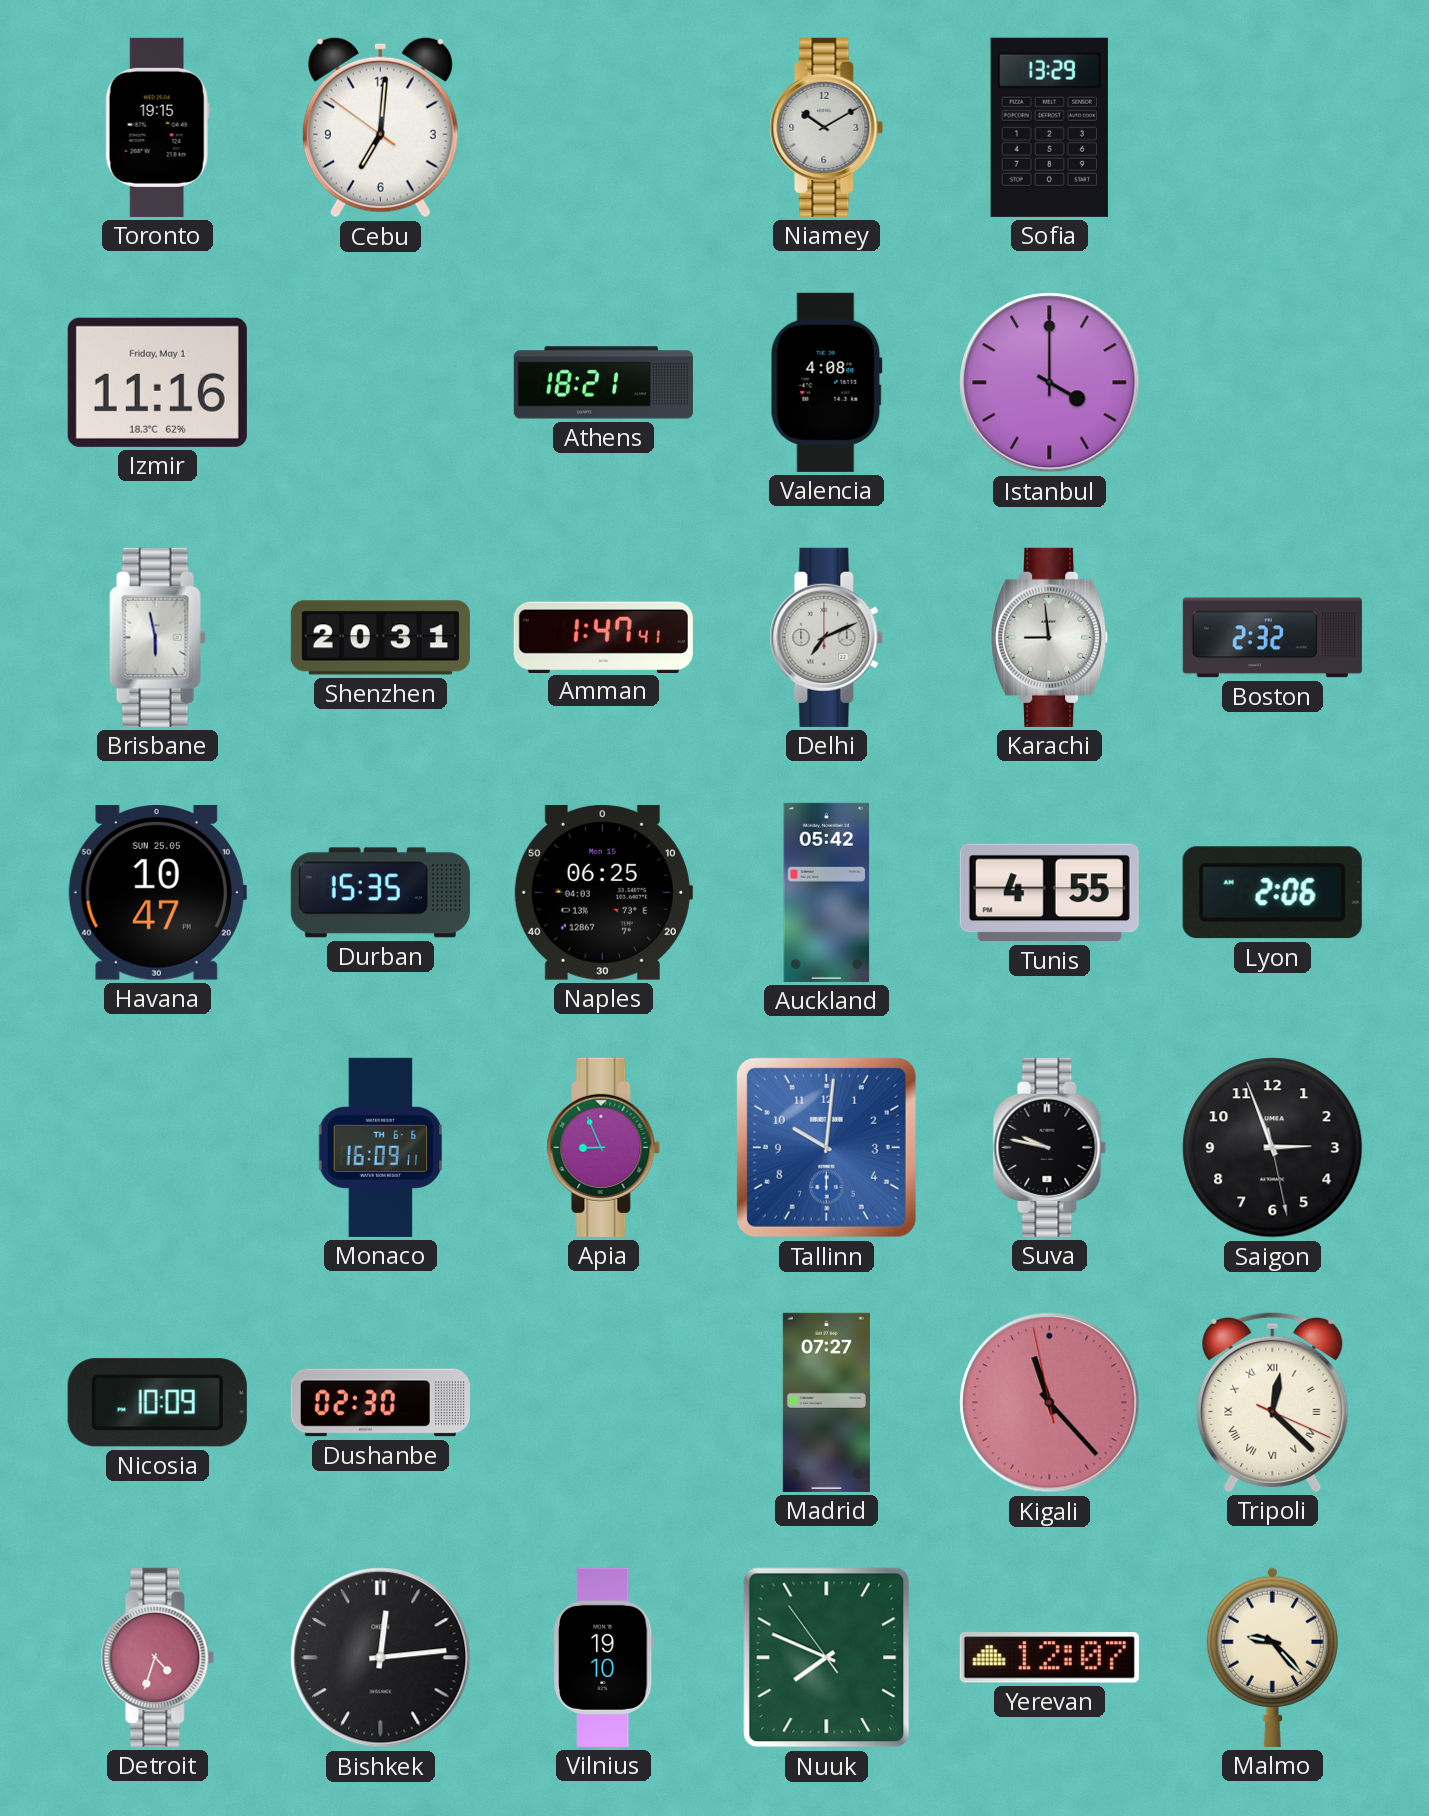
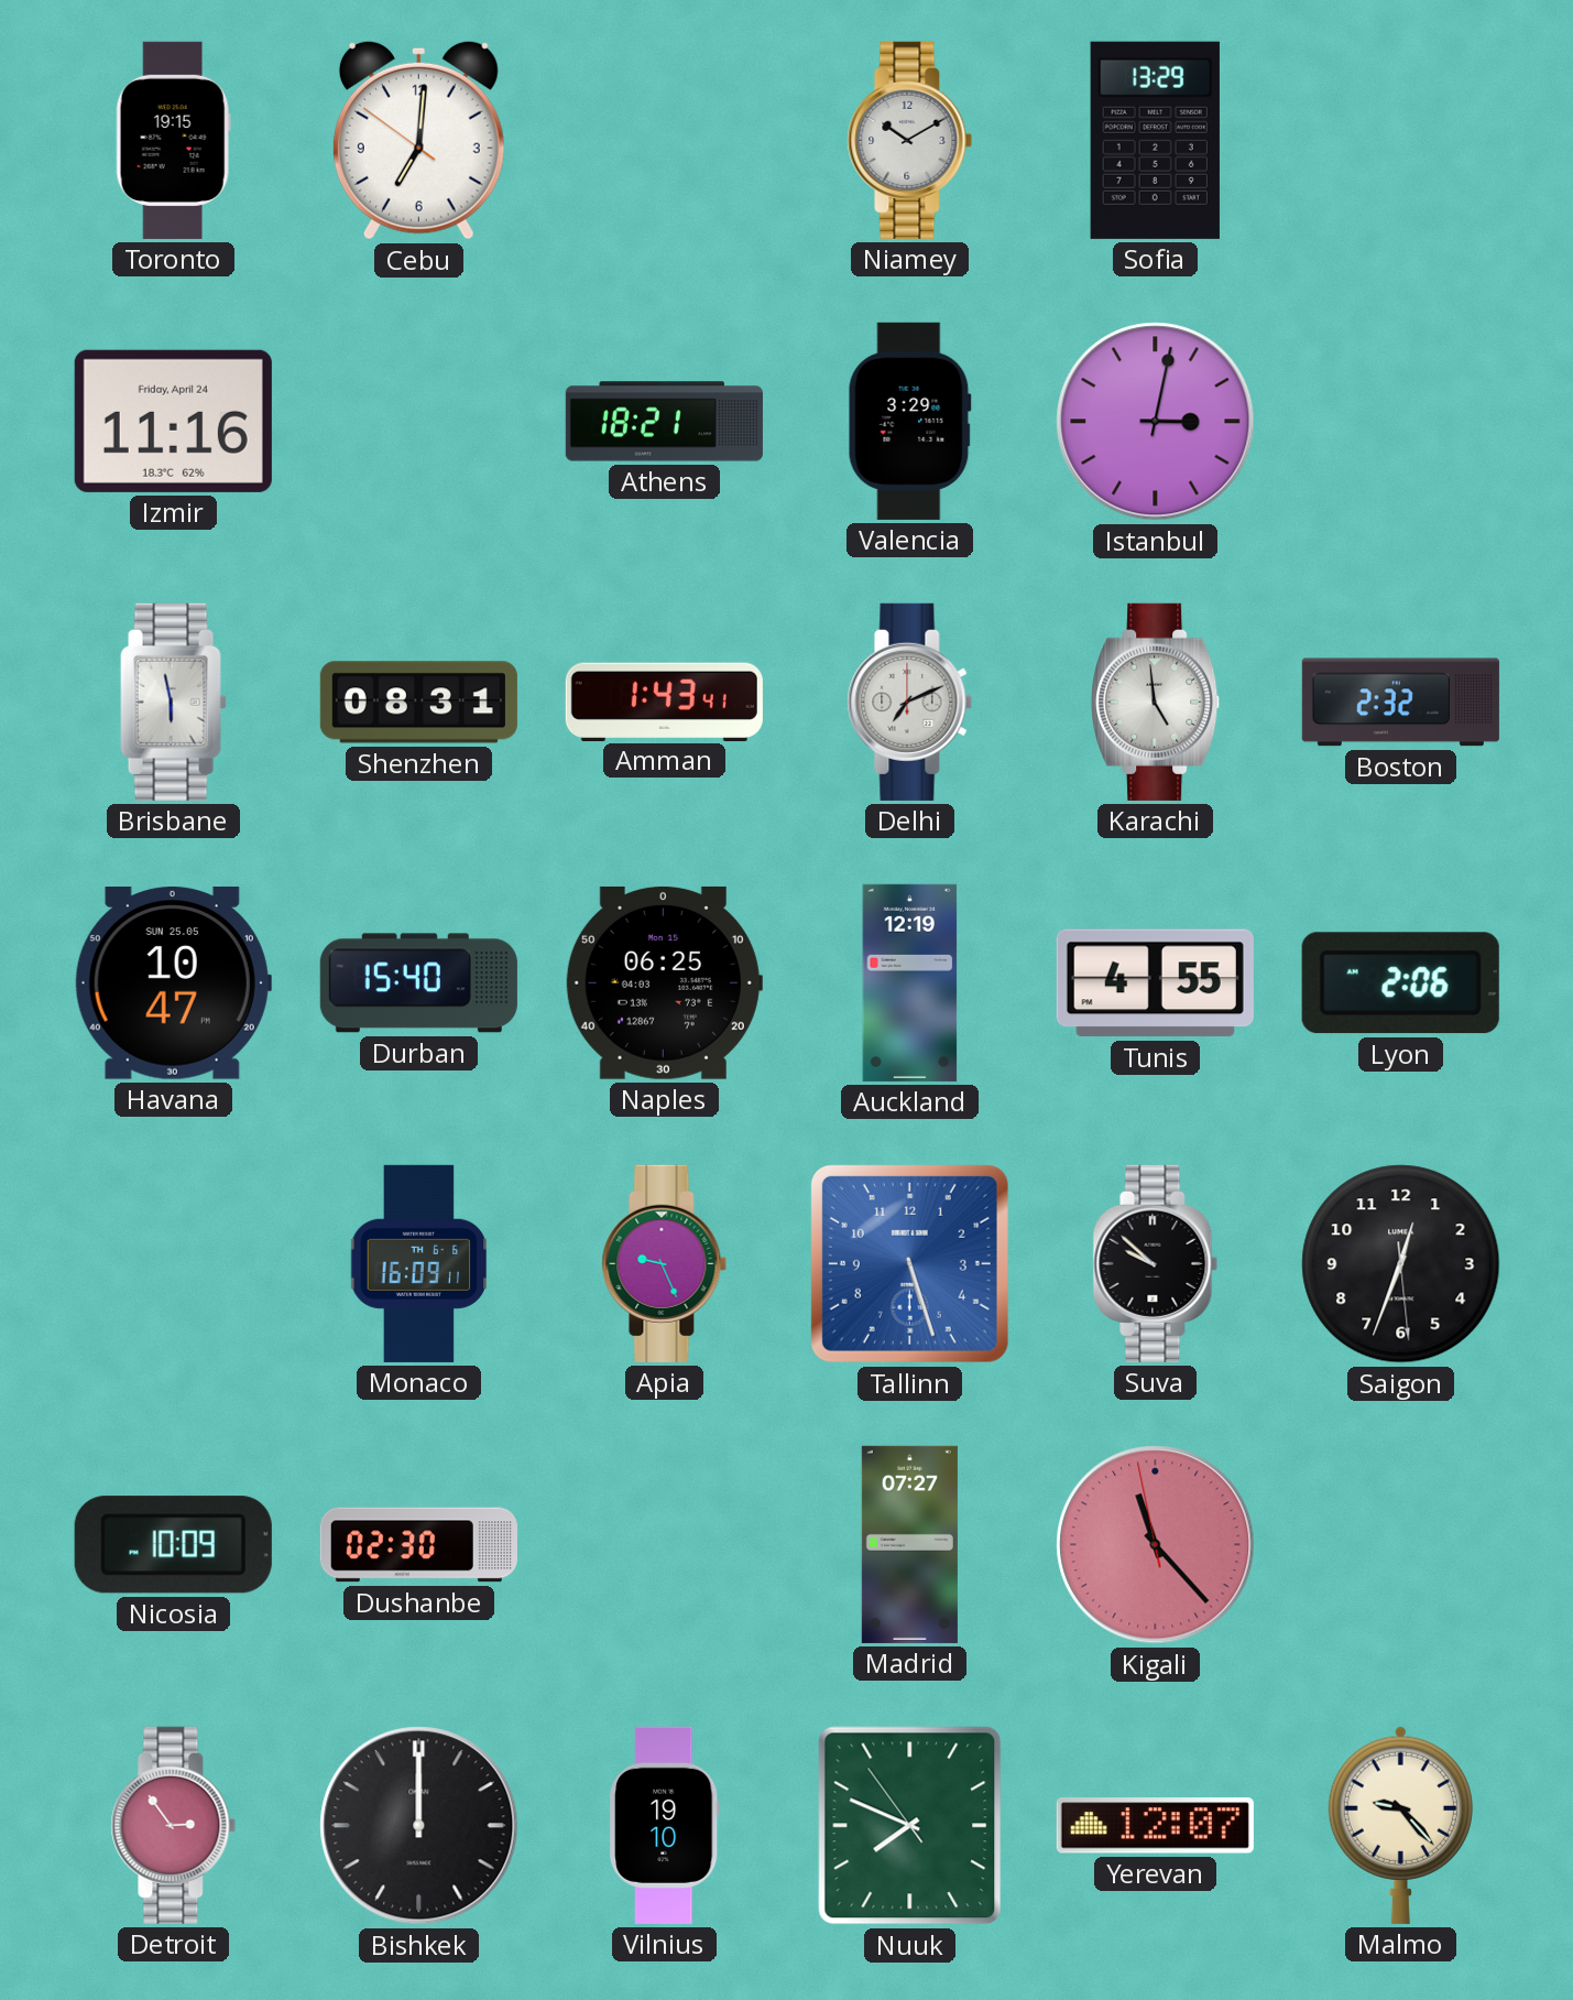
Izmir date: Friday, May 1 -> Friday, April 24
Valencia: 4:08 -> 3:29
Istanbul: 4:00 -> 3:02
Shenzhen: 20:31 -> 08:31
Amman: 1:47 -> 1:43
Karachi: 8:59 -> 4:59
Durban: 15:35 -> 15:40
Auckland: 05:42 -> 12:19
Apia: 8:56 -> 9:26
Tallinn: 10:01 -> 5:27
Suva: 9:47 -> 9:52
Saigon: 2:56 -> 12:33
Tripoli: 12:22 -> none
Detroit: 4:33 -> 2:54
Bishkek: 12:14 -> 12:00
